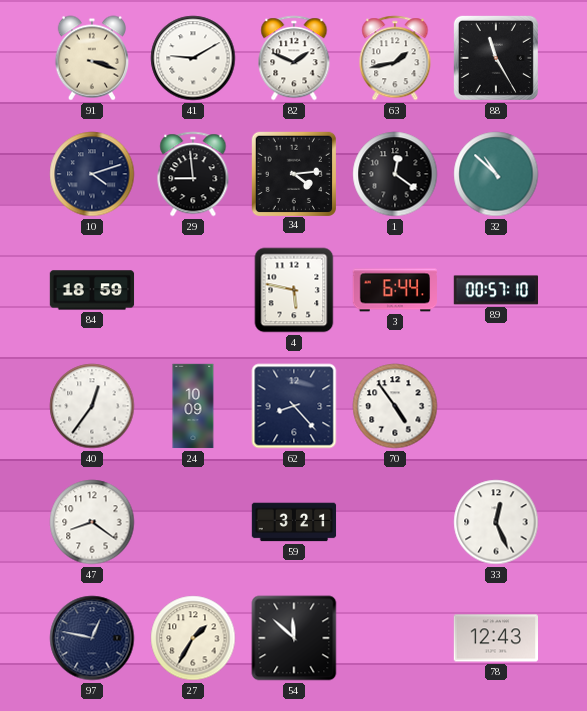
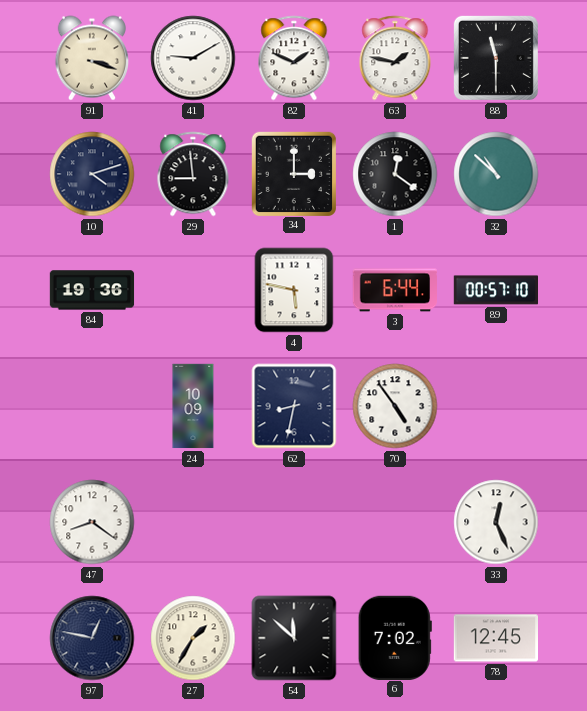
63: 1:43 -> 1:47
88: 11:25 -> 11:30
34: 4:14 -> 3:00
84: 18:59 -> 19:36
40: 12:36 -> none
62: 8:23 -> 8:32
59: 3:21 -> none
6: none -> 7:02
78: 12:43 -> 12:45
